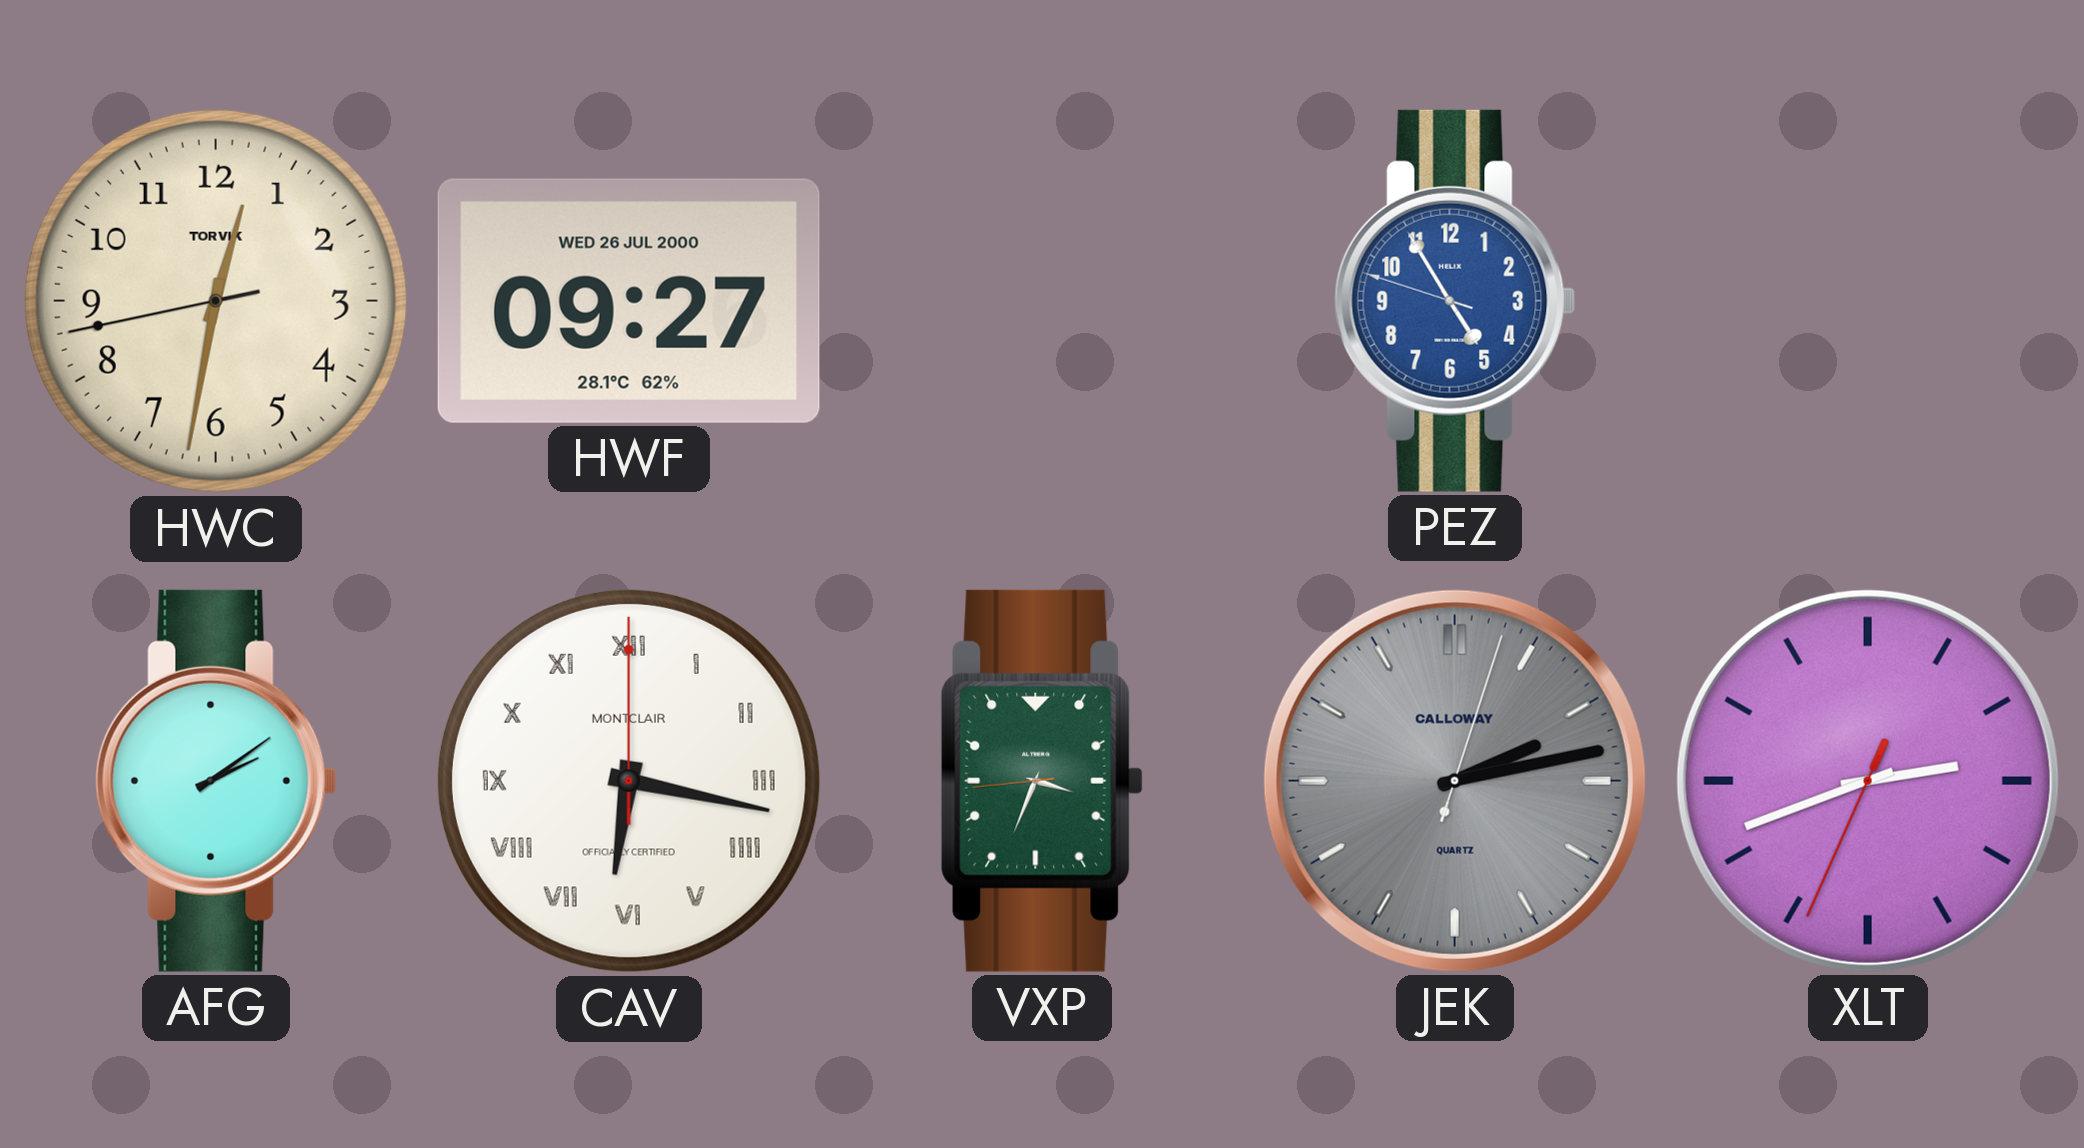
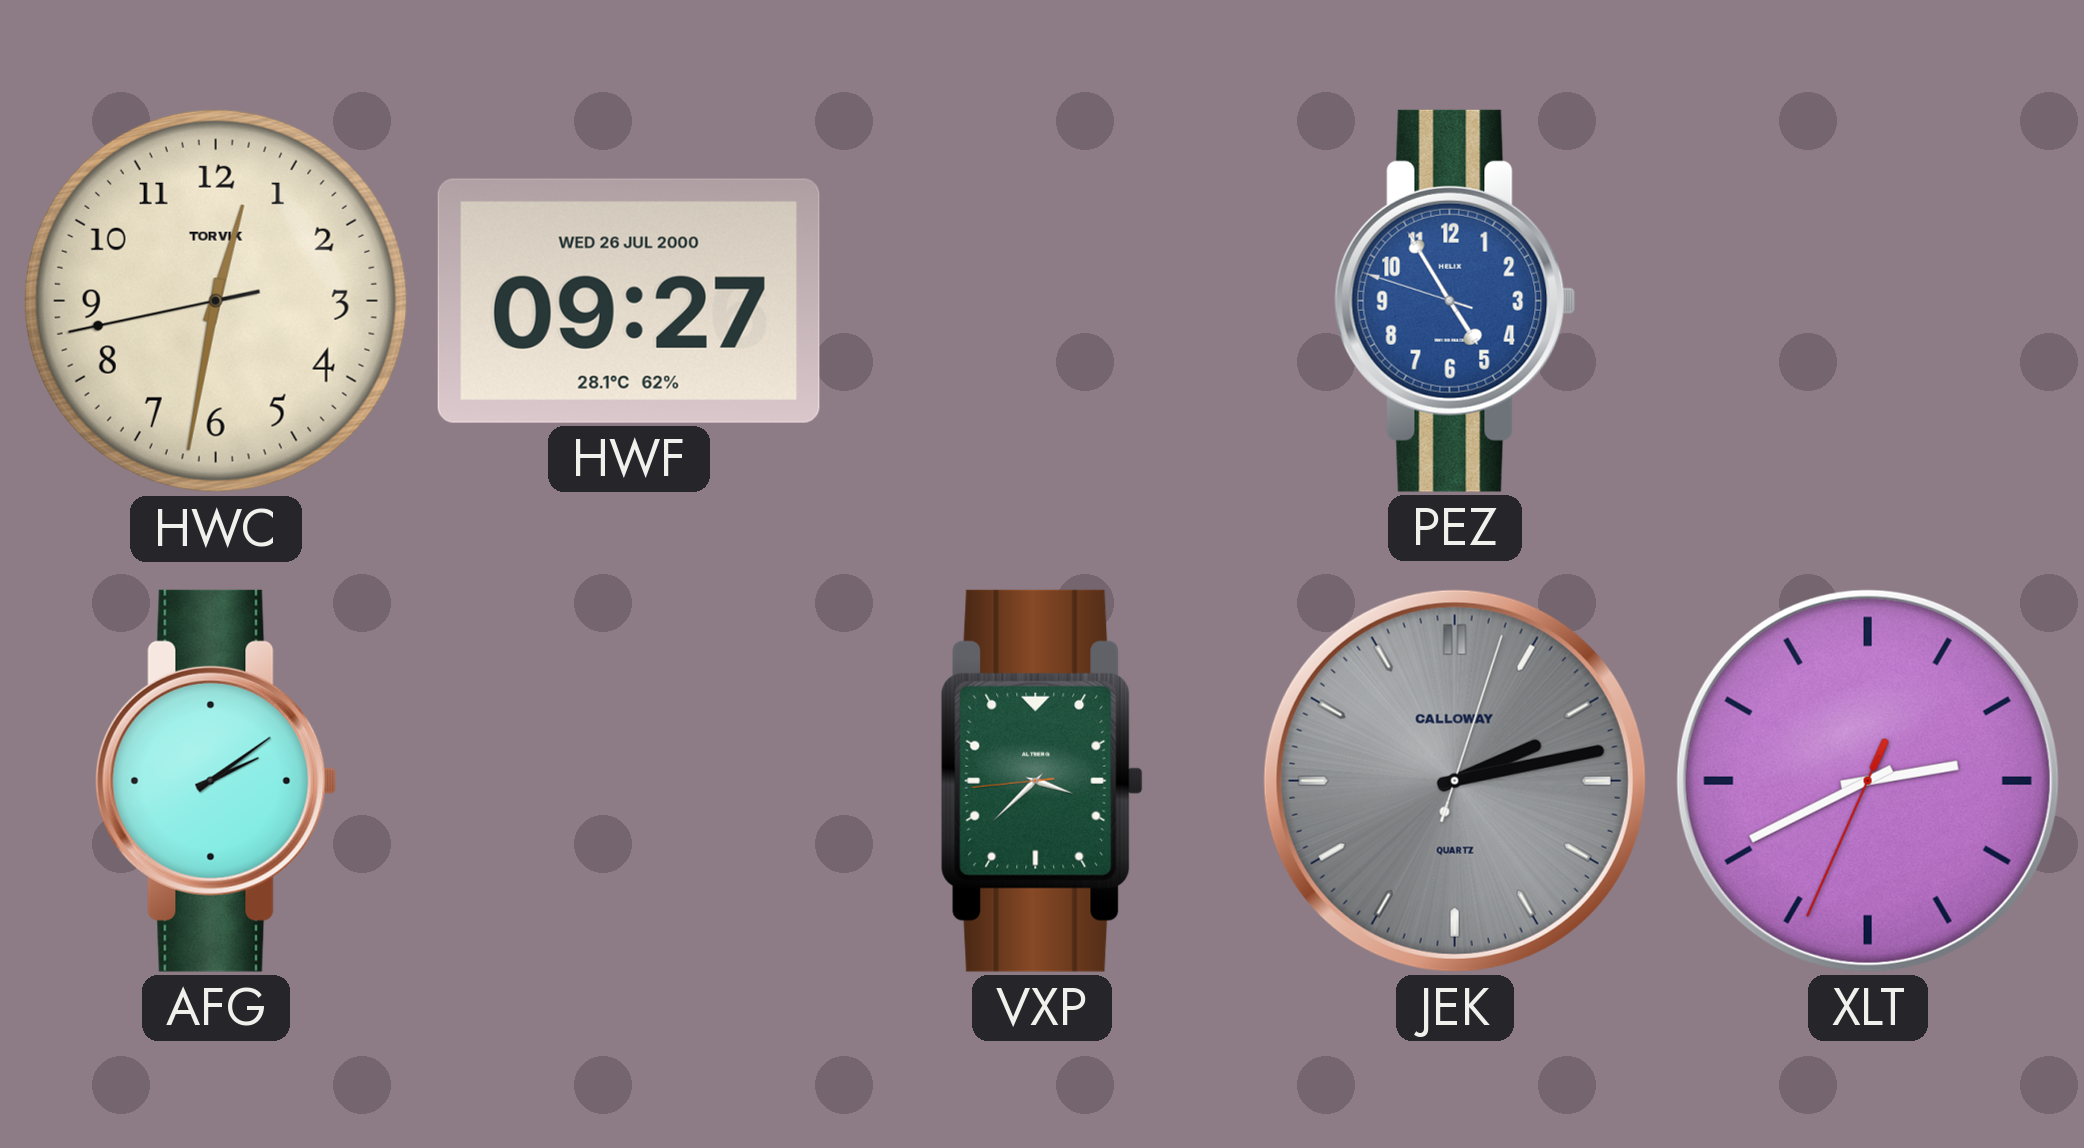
CAV: 6:17 -> none
VXP: 3:33 -> 3:37
XLT: 2:41 -> 2:40
